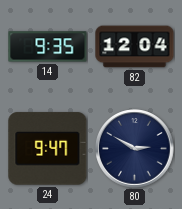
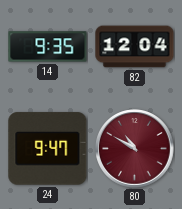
80: 2:50 -> 10:50
80 dial: navy -> burgundy
